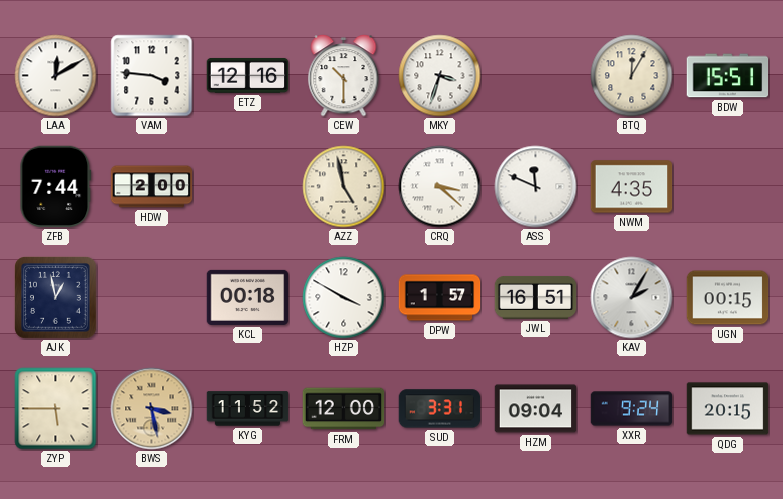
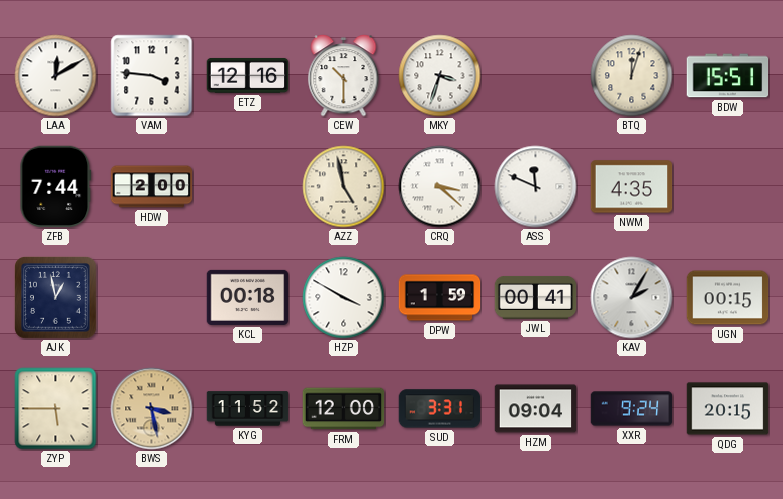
BTQ: 12:05 -> 12:03
DPW: 1:57 -> 1:59
JWL: 16:51 -> 00:41
